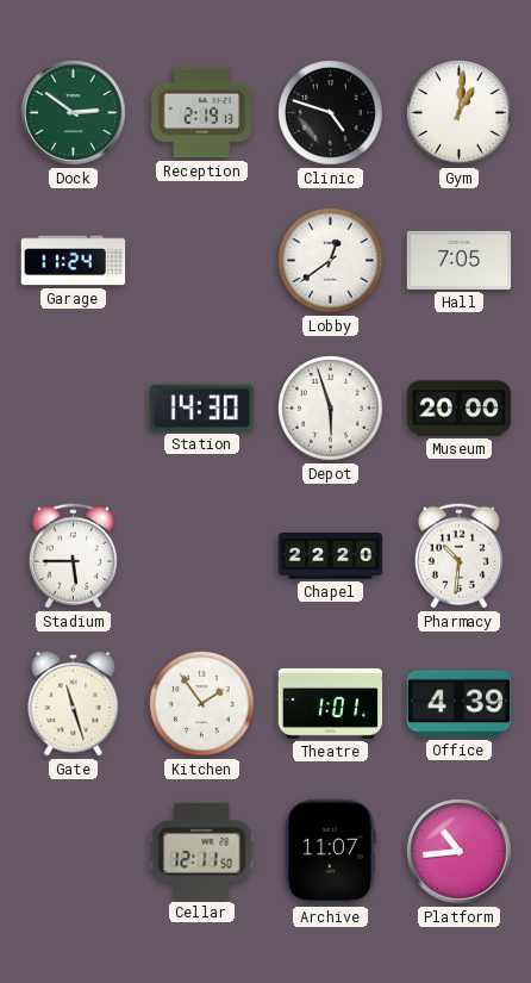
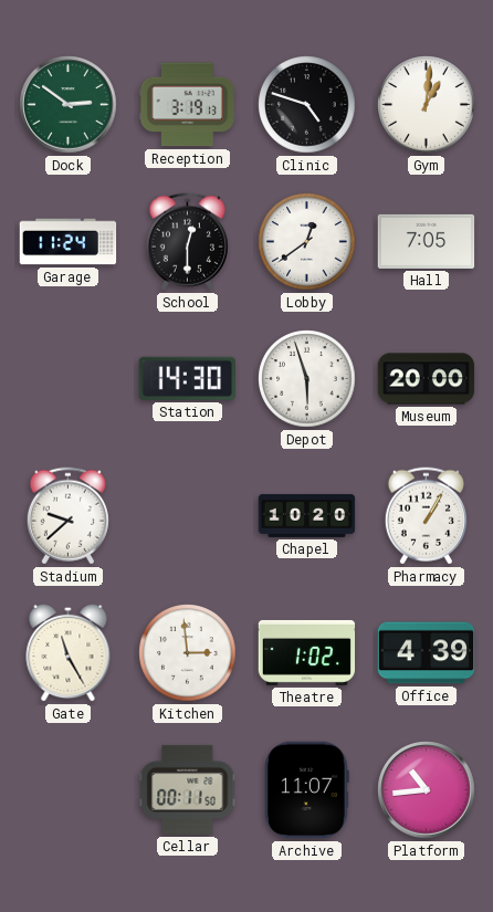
Reception: 2:19 -> 3:19
School: none -> 12:30
Stadium: 5:45 -> 9:38
Chapel: 22:20 -> 10:20
Pharmacy: 10:31 -> 1:05
Gate: 11:27 -> 11:25
Kitchen: 1:54 -> 2:59
Theatre: 1:01 -> 1:02
Cellar: 12:11 -> 00:11
